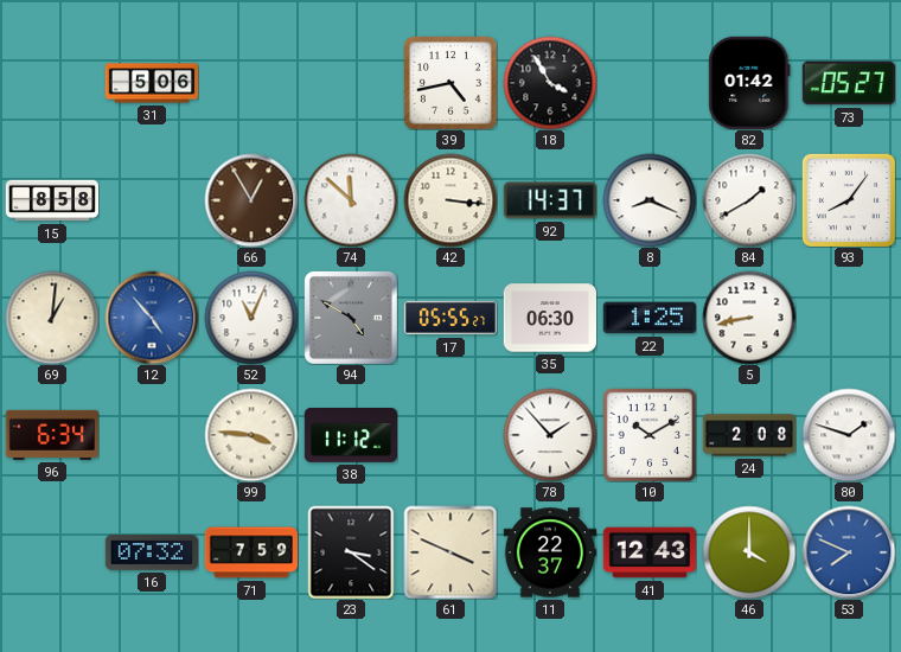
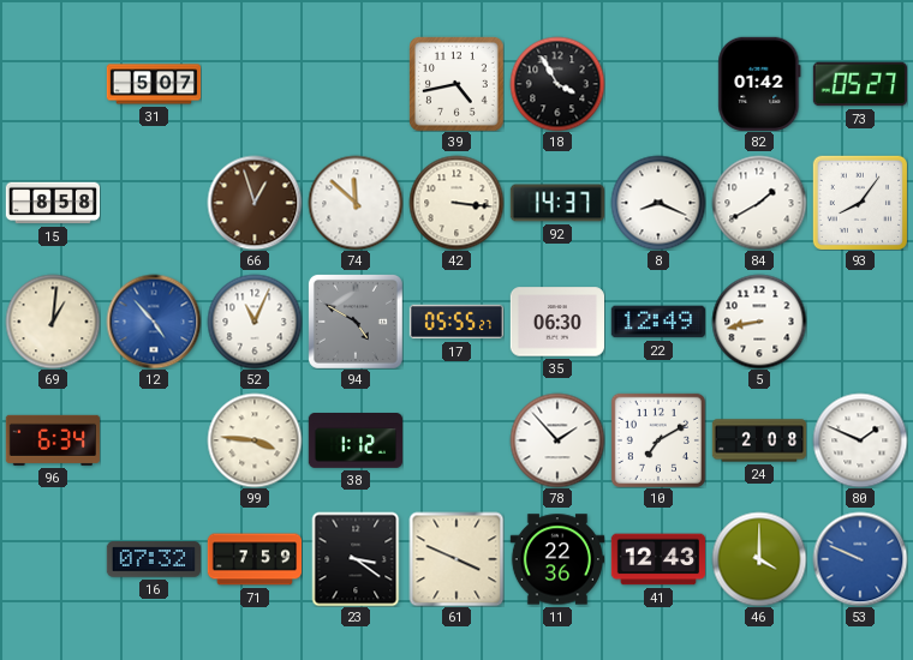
31: 5:06 -> 5:07
66: 12:55 -> 12:57
22: 1:25 -> 12:49
38: 11:12 -> 1:12
10: 10:10 -> 7:10
80: 1:48 -> 1:49
11: 22:37 -> 22:36
53: 7:49 -> 9:49
